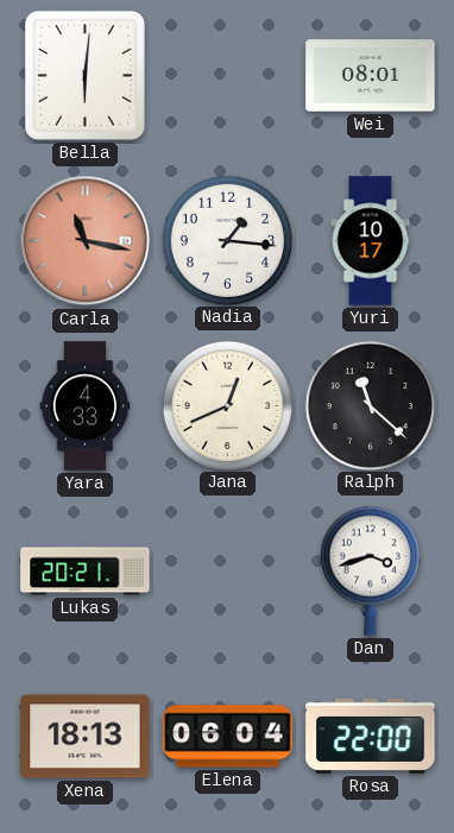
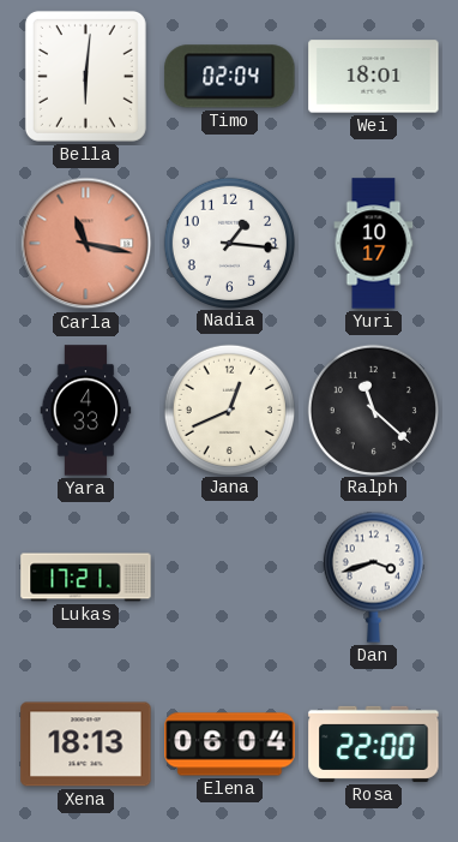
Timo: none -> 02:04
Wei: 08:01 -> 18:01
Lukas: 20:21 -> 17:21
